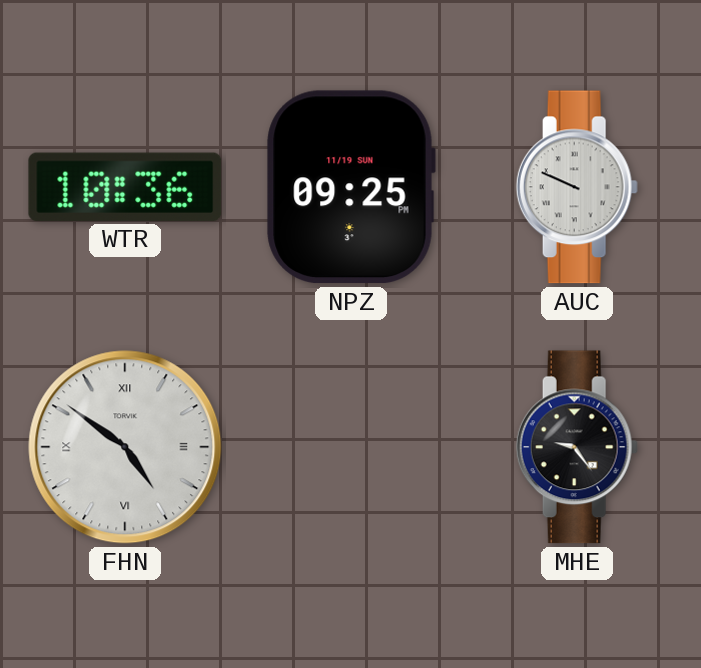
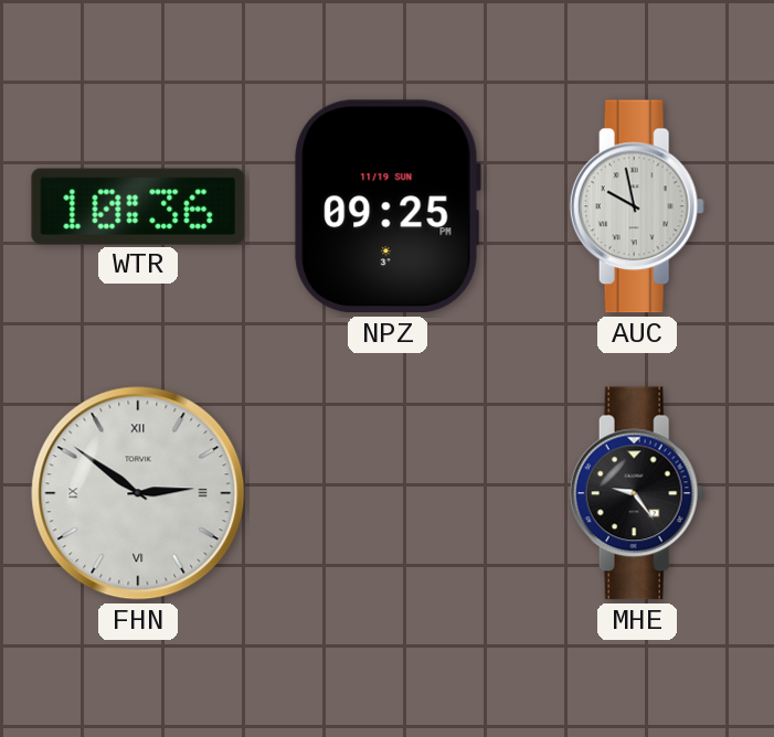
AUC: 9:49 -> 9:58
FHN: 4:51 -> 2:51
